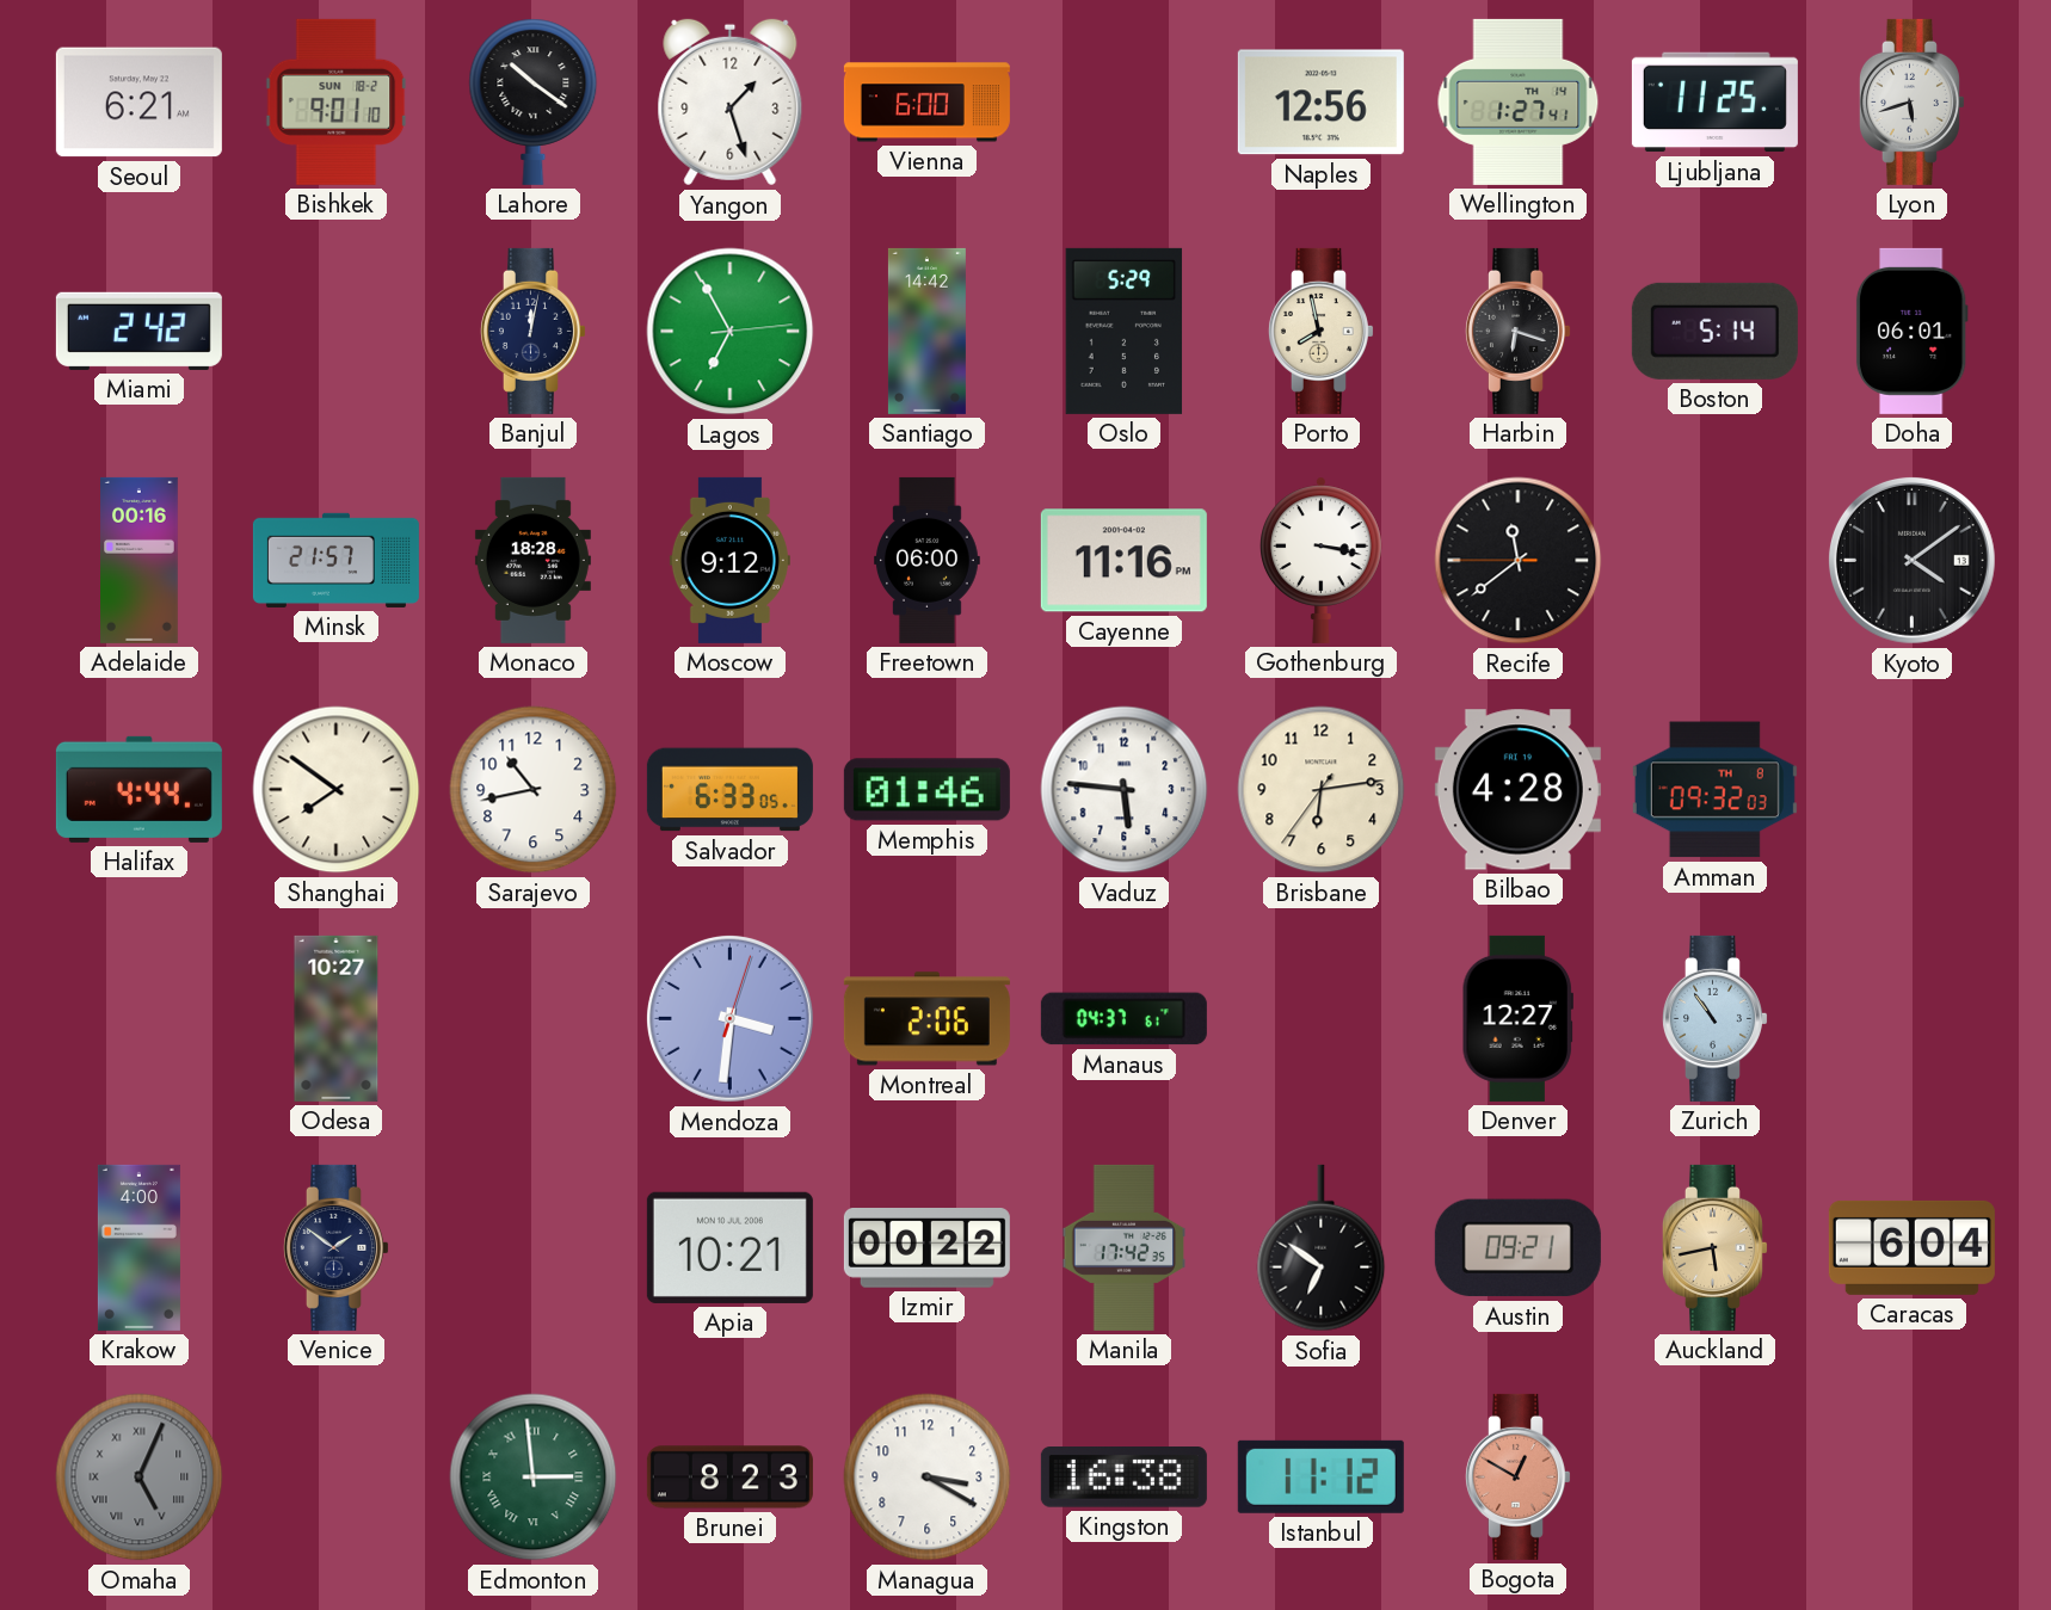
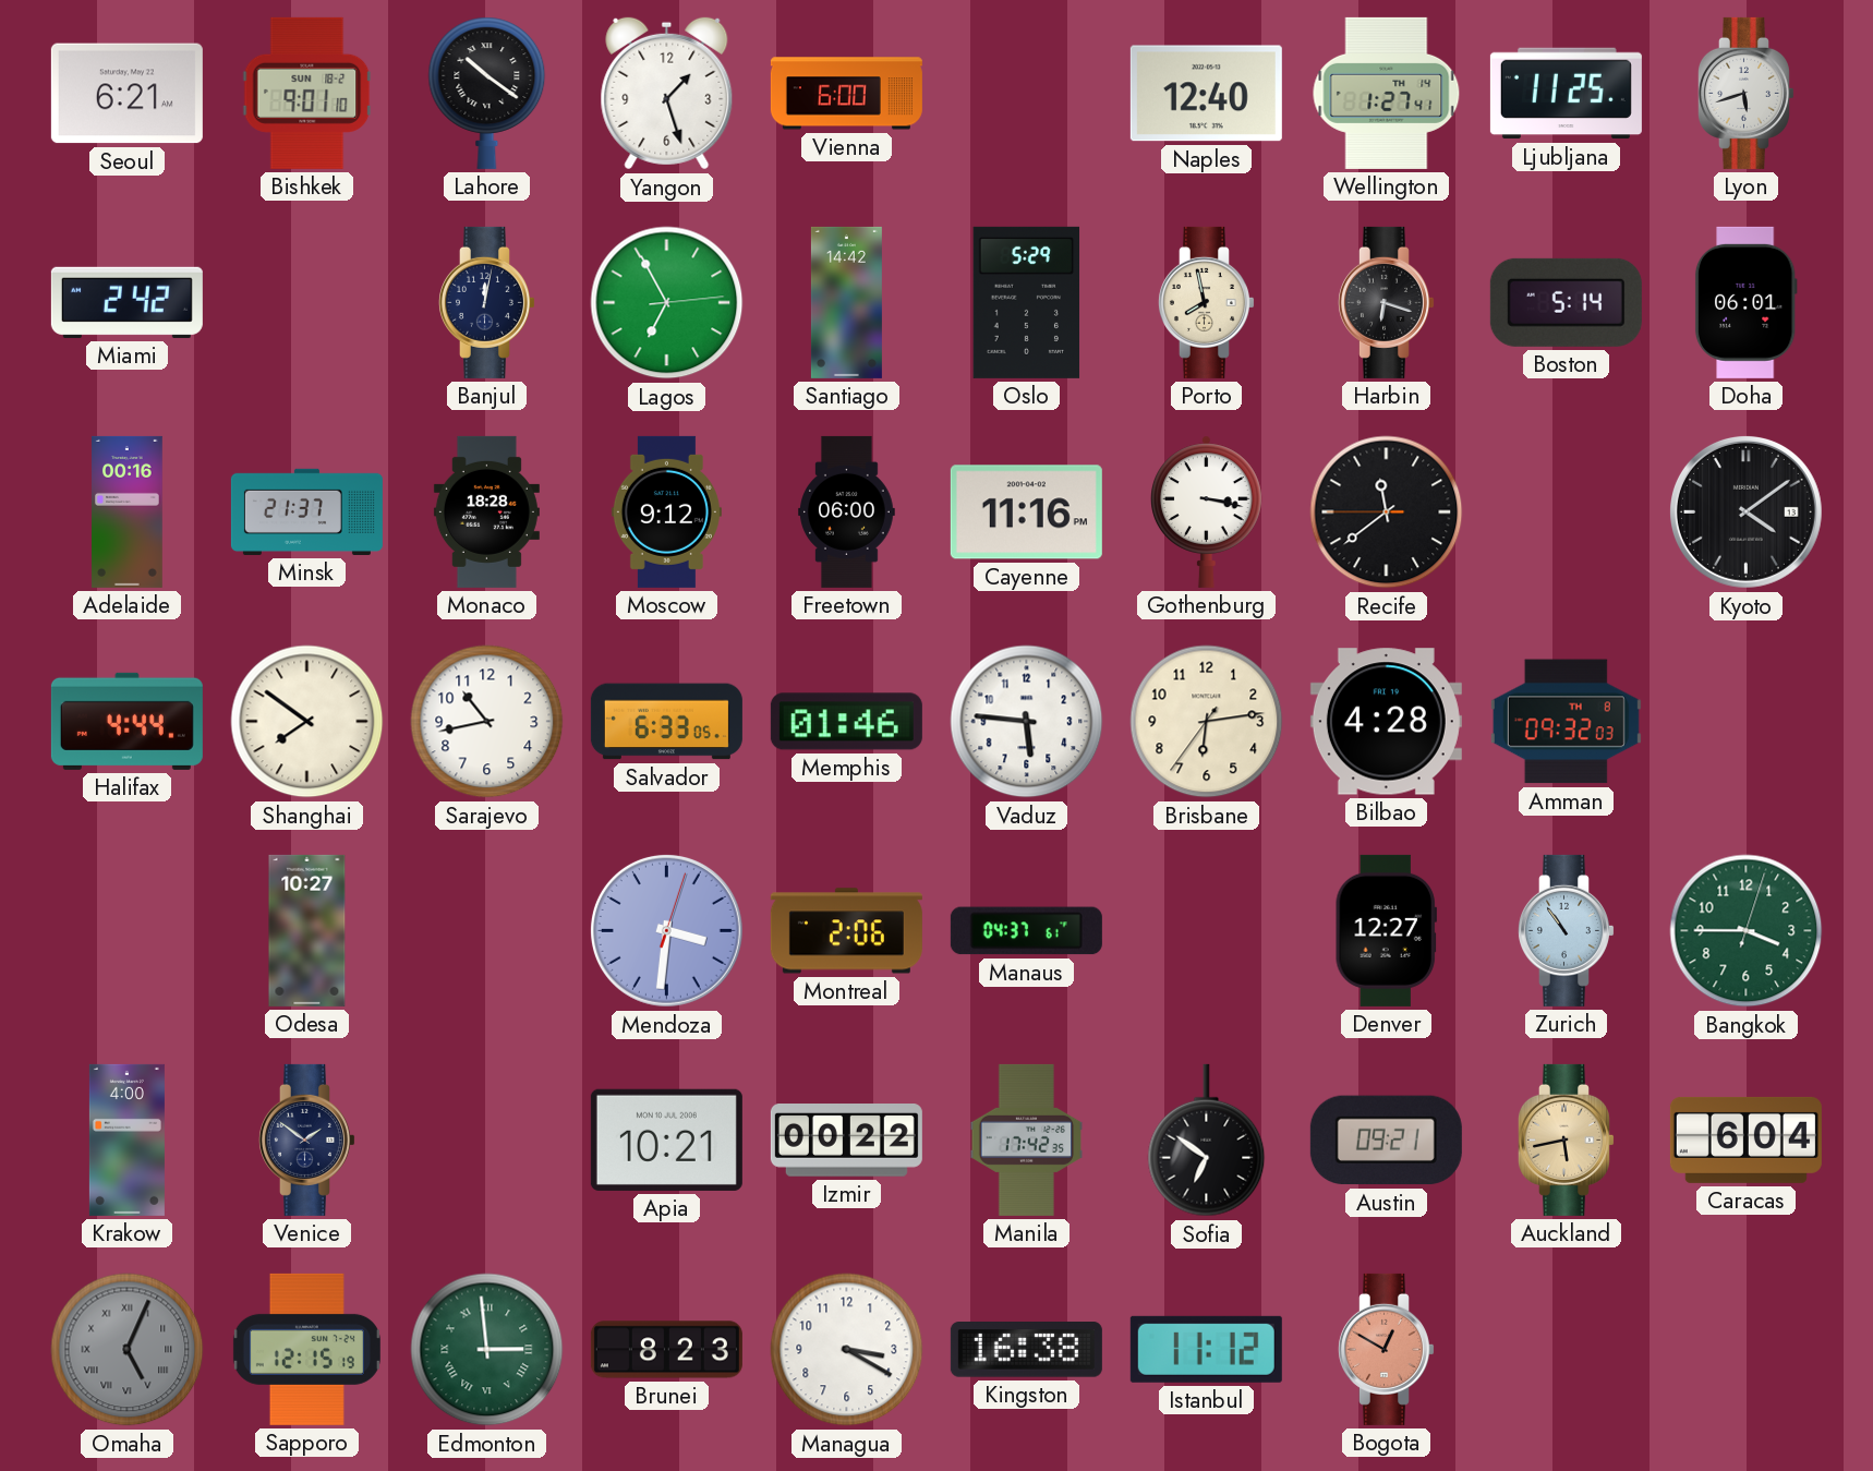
Naples: 12:56 -> 12:40
Minsk: 21:57 -> 21:37
Bangkok: none -> 3:45
Sapporo: none -> 12:15
